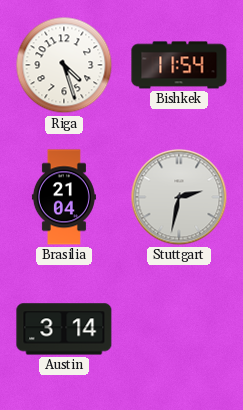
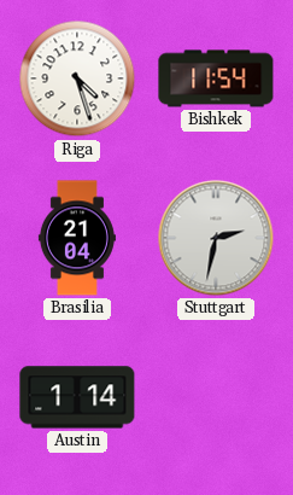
Austin: 3:14 -> 1:14
